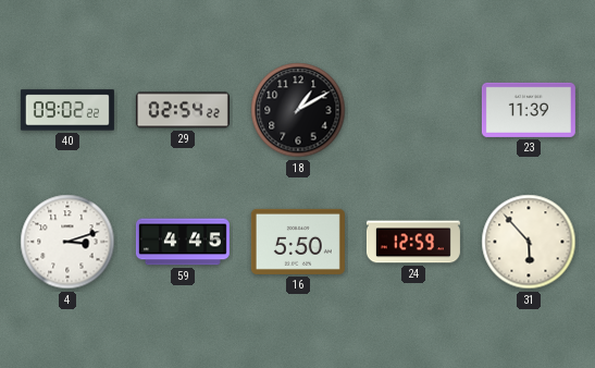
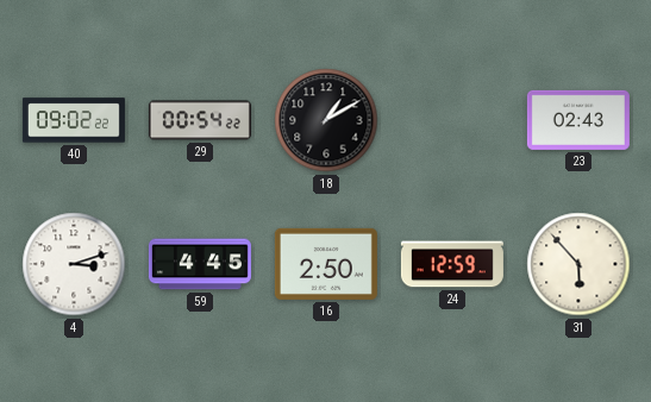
29: 02:54 -> 00:54
23: 11:39 -> 02:43
16: 5:50 -> 2:50
